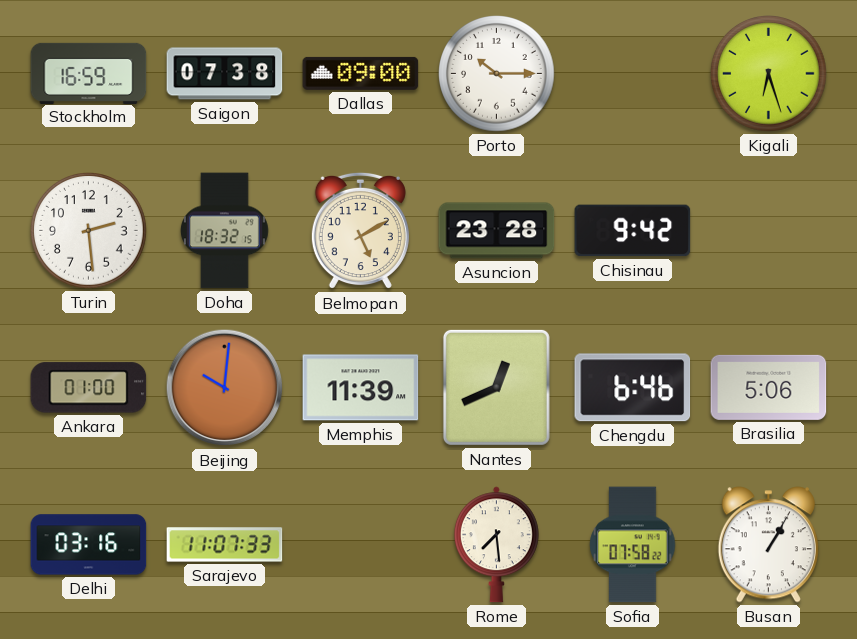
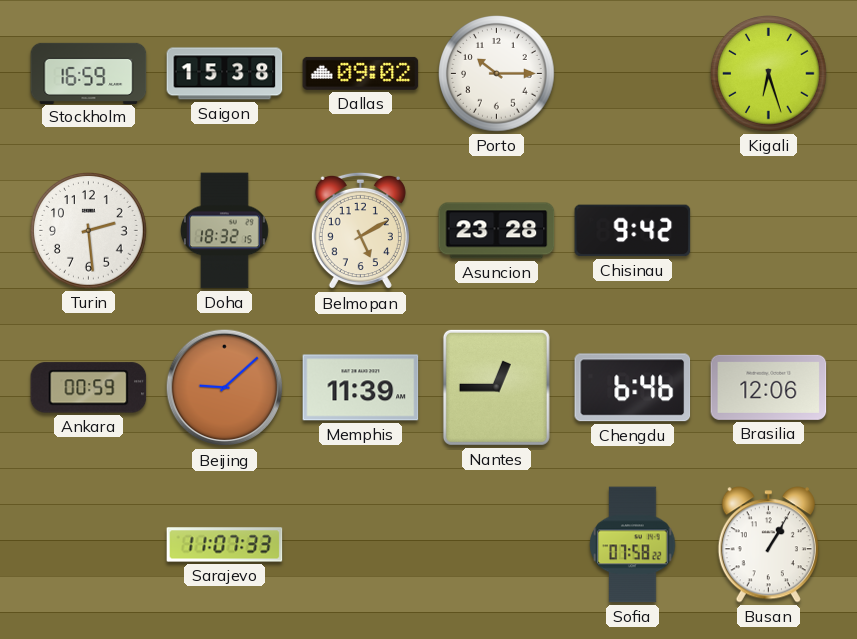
Saigon: 07:38 -> 15:38
Dallas: 09:00 -> 09:02
Ankara: 01:00 -> 00:59
Beijing: 10:01 -> 9:08
Nantes: 12:41 -> 12:45
Brasilia: 5:06 -> 12:06
Delhi: 03:16 -> none
Rome: 7:29 -> none
